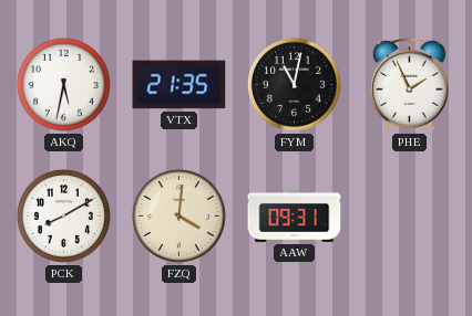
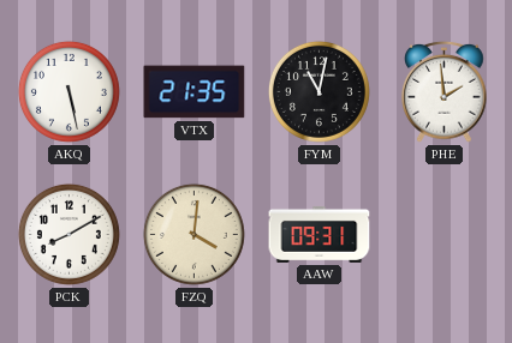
AKQ: 5:32 -> 5:28
PHE: 1:56 -> 1:59
